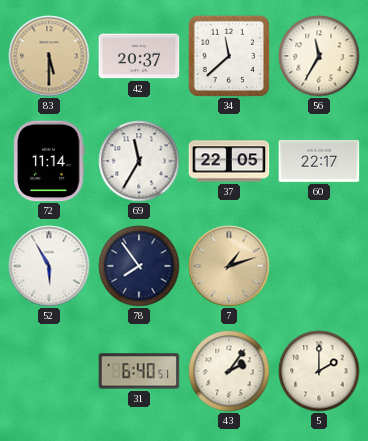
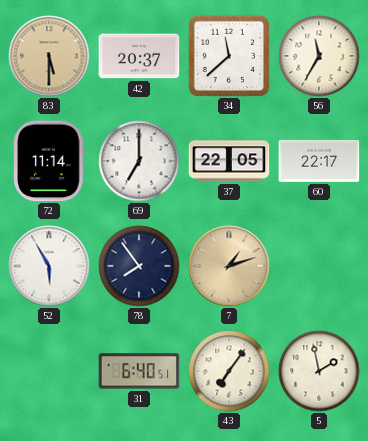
69: 11:35 -> 7:00
43: 2:06 -> 7:06
5: 2:00 -> 1:58
